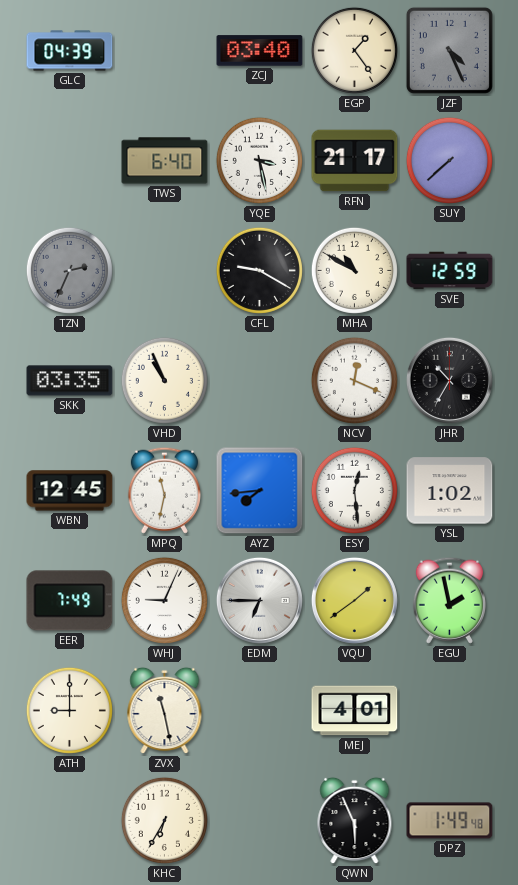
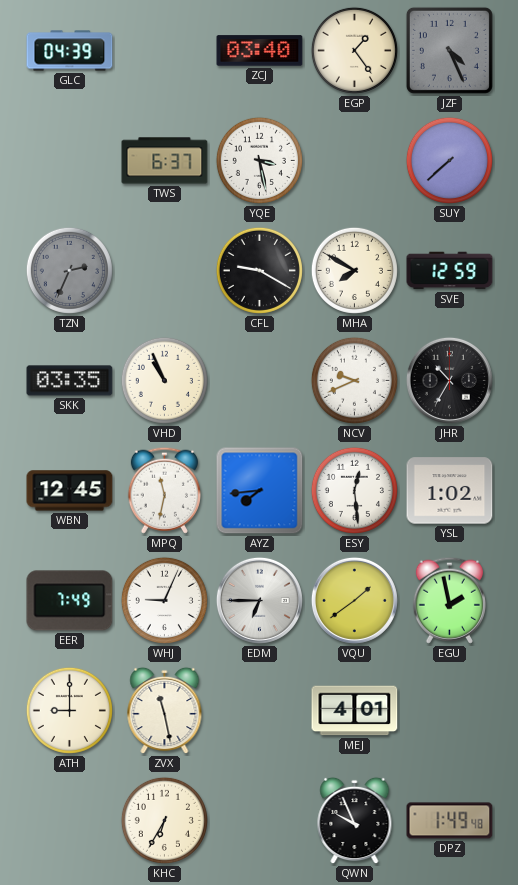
TWS: 6:40 -> 6:37
RFN: 21:17 -> none
MHA: 10:50 -> 7:50
NCV: 12:19 -> 9:41
QWN: 5:56 -> 9:56
